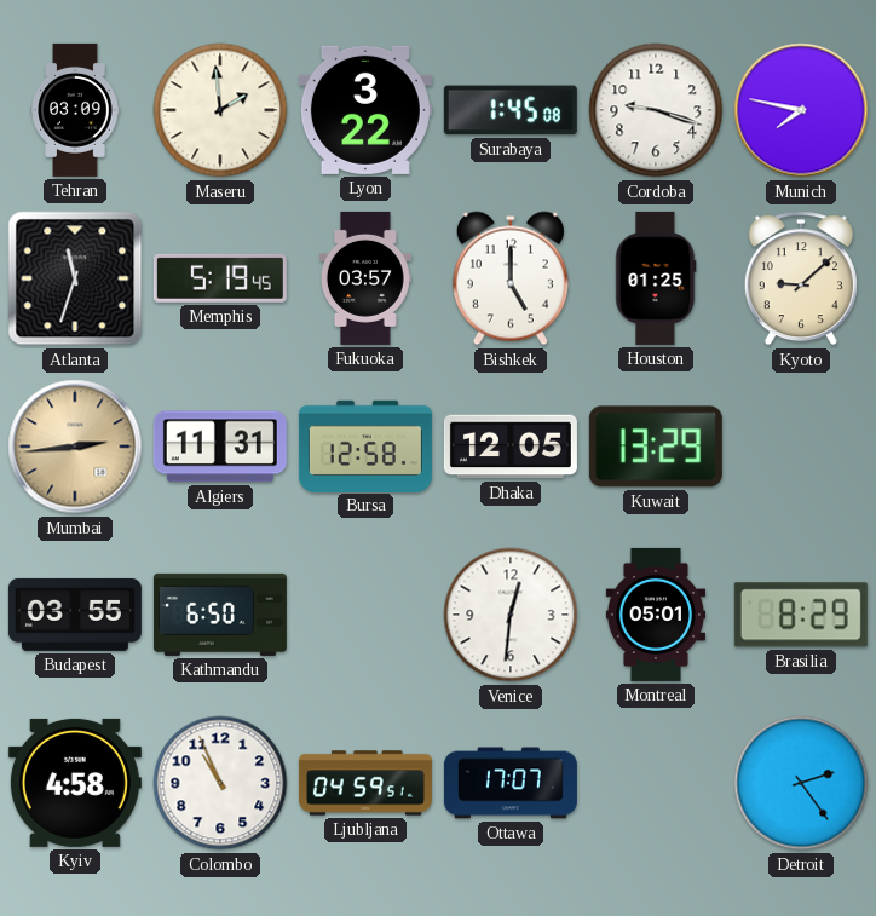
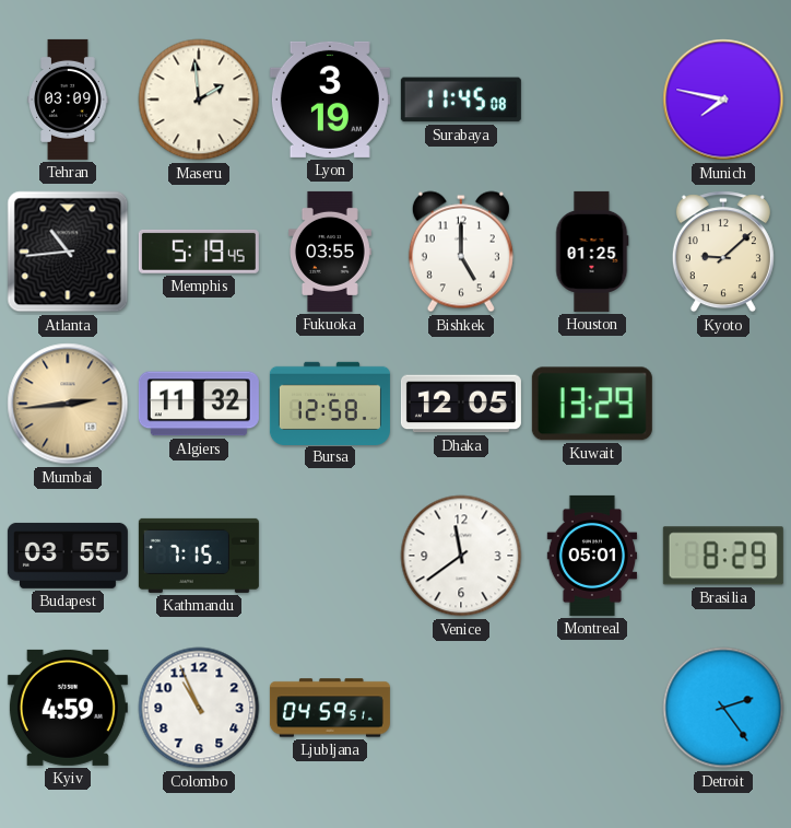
Lyon: 3:22 -> 3:19
Surabaya: 1:45 -> 11:45
Cordoba: 9:18 -> none
Atlanta: 11:33 -> 10:44
Fukuoka: 03:57 -> 03:55
Algiers: 11:31 -> 11:32
Kathmandu: 6:50 -> 7:15
Venice: 12:31 -> 11:39
Kyiv: 4:58 -> 4:59
Ottawa: 17:07 -> none
